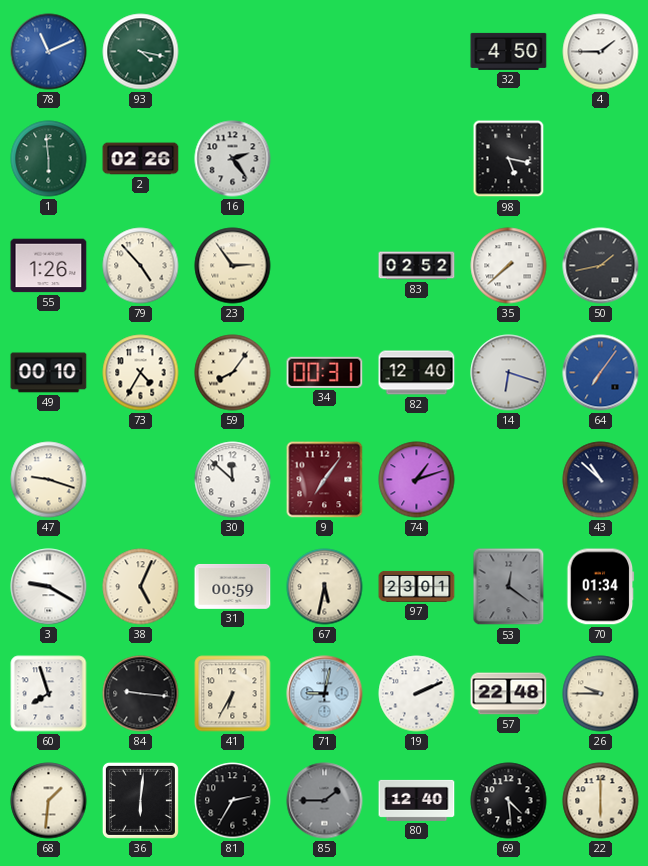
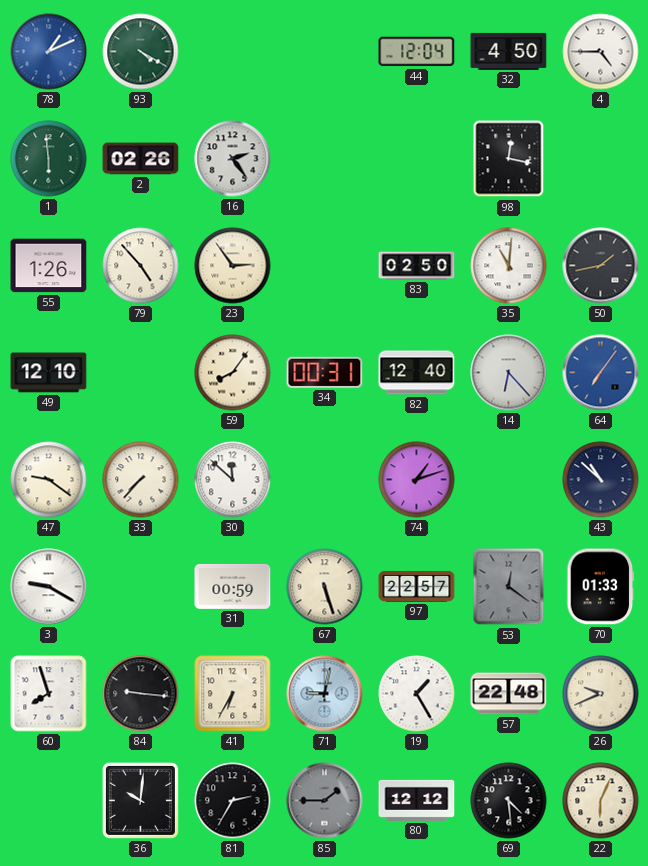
78: 11:11 -> 1:11
93: 4:17 -> 4:20
44: none -> 12:04
4: 1:45 -> 4:45
98: 5:17 -> 12:17
83: 02:52 -> 02:50
35: 7:38 -> 11:01
49: 00:10 -> 12:10
73: 4:35 -> none
14: 6:18 -> 6:23
47: 9:18 -> 9:21
33: none -> 7:37
9: 7:06 -> none
38: 5:04 -> none
67: 5:32 -> 5:27
97: 23:01 -> 22:57
70: 01:34 -> 01:33
19: 2:11 -> 1:25
26: 9:45 -> 9:41
68: 1:31 -> none
36: 6:01 -> 10:01
80: 12:40 -> 12:12
22: 6:00 -> 6:04
